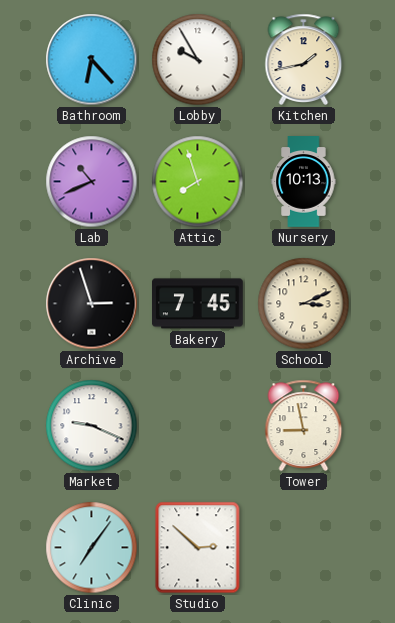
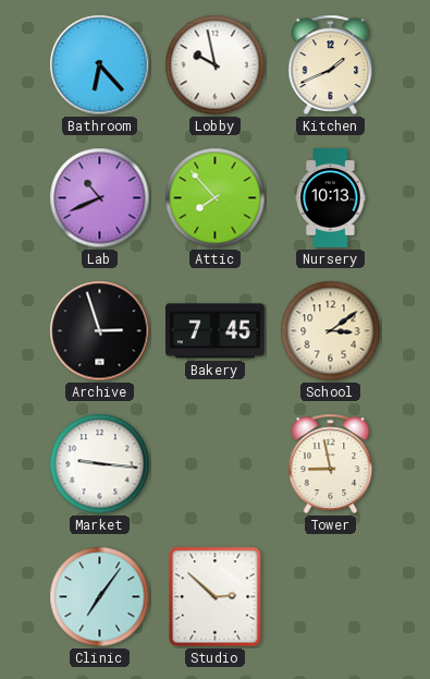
Lobby: 9:55 -> 9:58
Kitchen: 1:43 -> 1:41
Attic: 7:57 -> 7:53
School: 3:11 -> 3:09
Market: 9:19 -> 9:16
